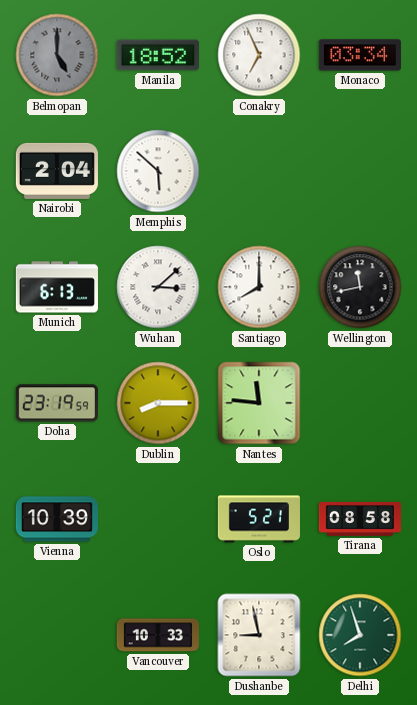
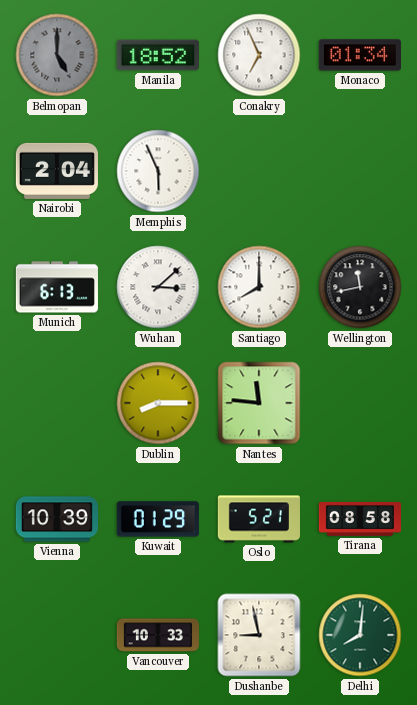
Monaco: 03:34 -> 01:34
Memphis: 5:52 -> 5:56
Doha: 23:19 -> none
Kuwait: none -> 01:29
Delhi: 7:57 -> 8:01
